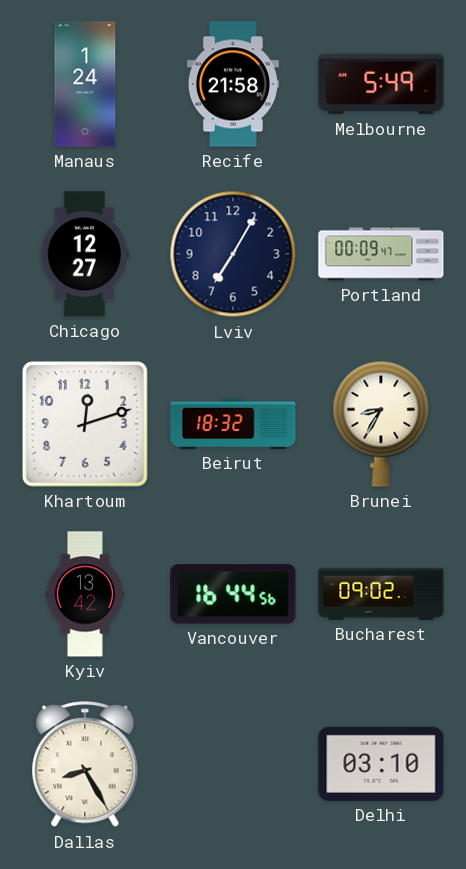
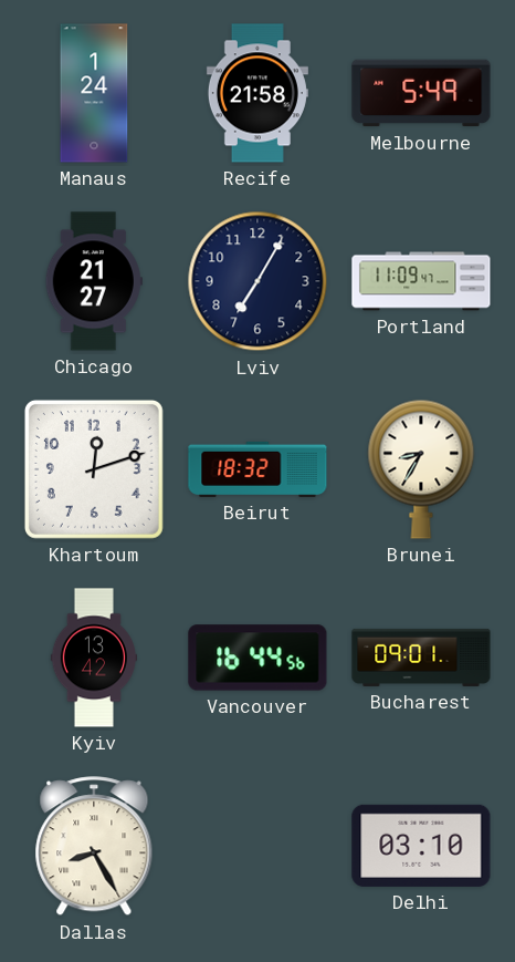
Chicago: 12:27 -> 21:27
Portland: 00:09 -> 11:09
Bucharest: 09:02 -> 09:01
